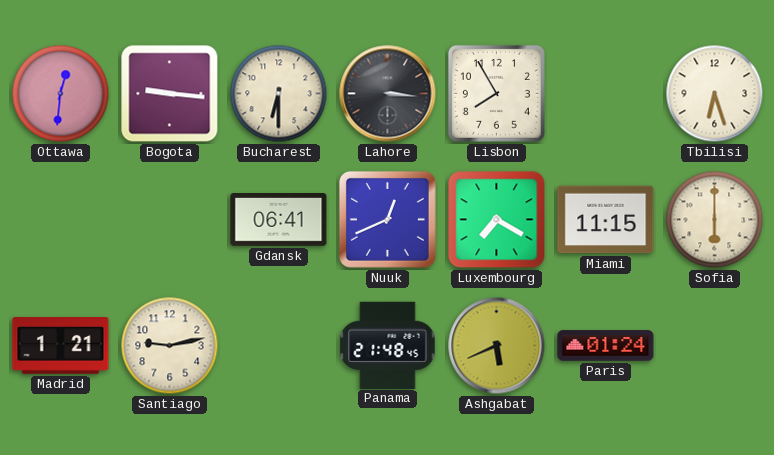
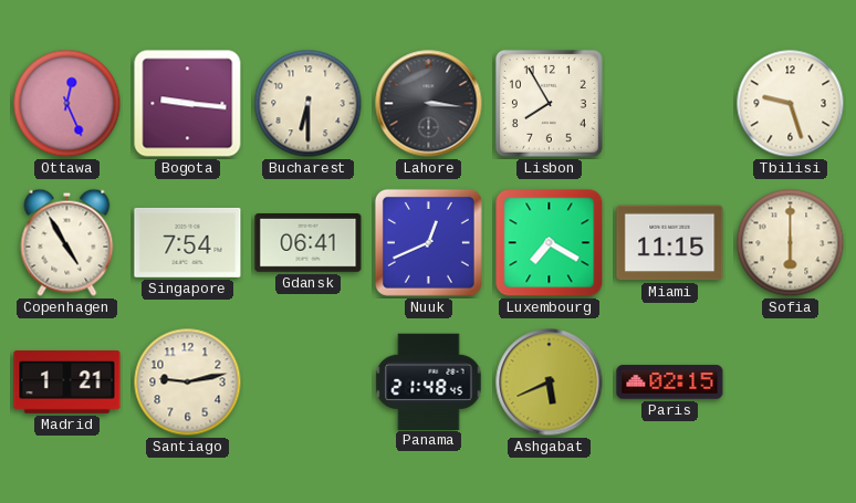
Ottawa: 12:31 -> 12:26
Tbilisi: 6:27 -> 9:27
Copenhagen: none -> 4:55
Singapore: none -> 7:54
Paris: 01:24 -> 02:15
